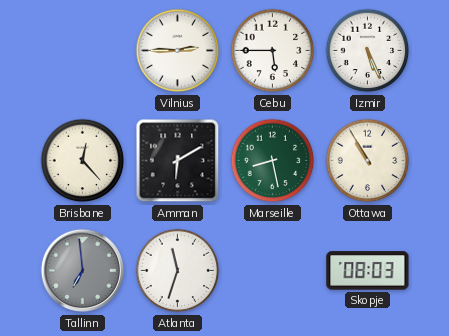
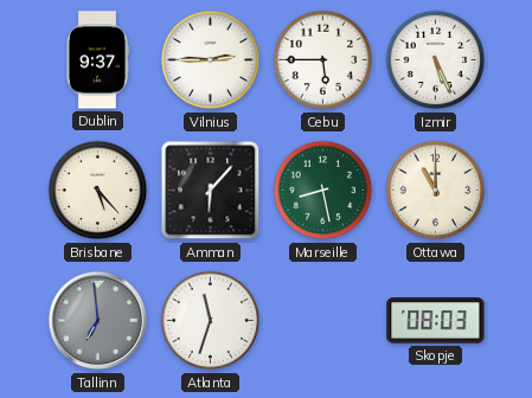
Dublin: none -> 9:37
Brisbane: 12:23 -> 5:23
Amman: 6:10 -> 6:07
Ottawa: 10:55 -> 11:00
